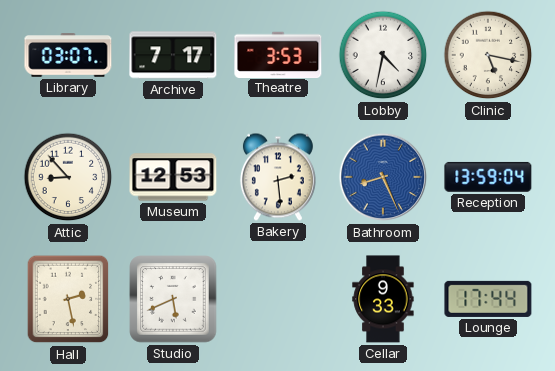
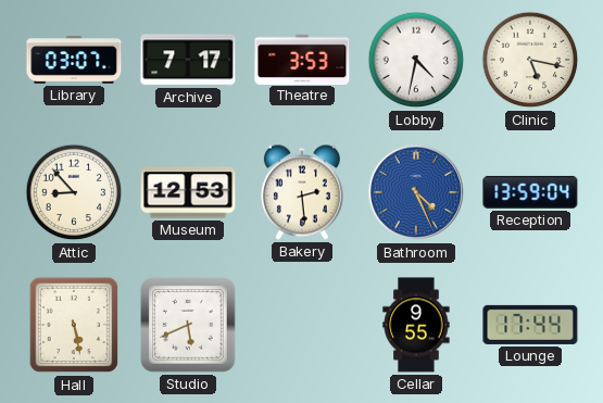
Bathroom: 8:26 -> 4:26
Hall: 2:28 -> 5:28
Cellar: 9:33 -> 9:55
